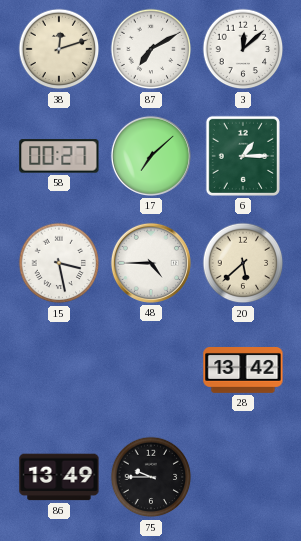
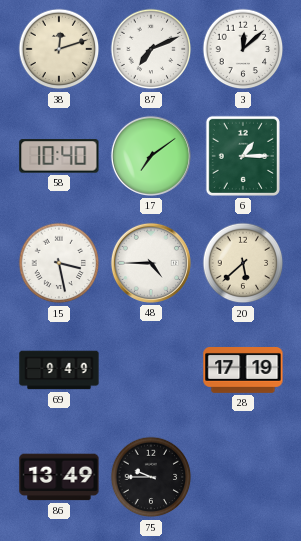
87: 7:10 -> 7:11
58: 00:27 -> 10:40
17: 7:08 -> 7:09
69: none -> 9:49
28: 13:42 -> 17:19
